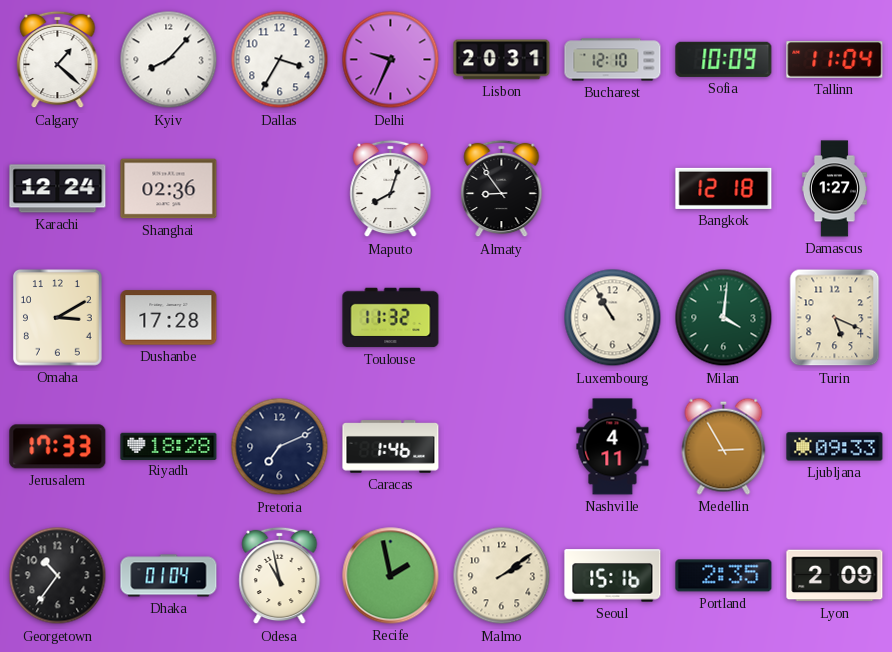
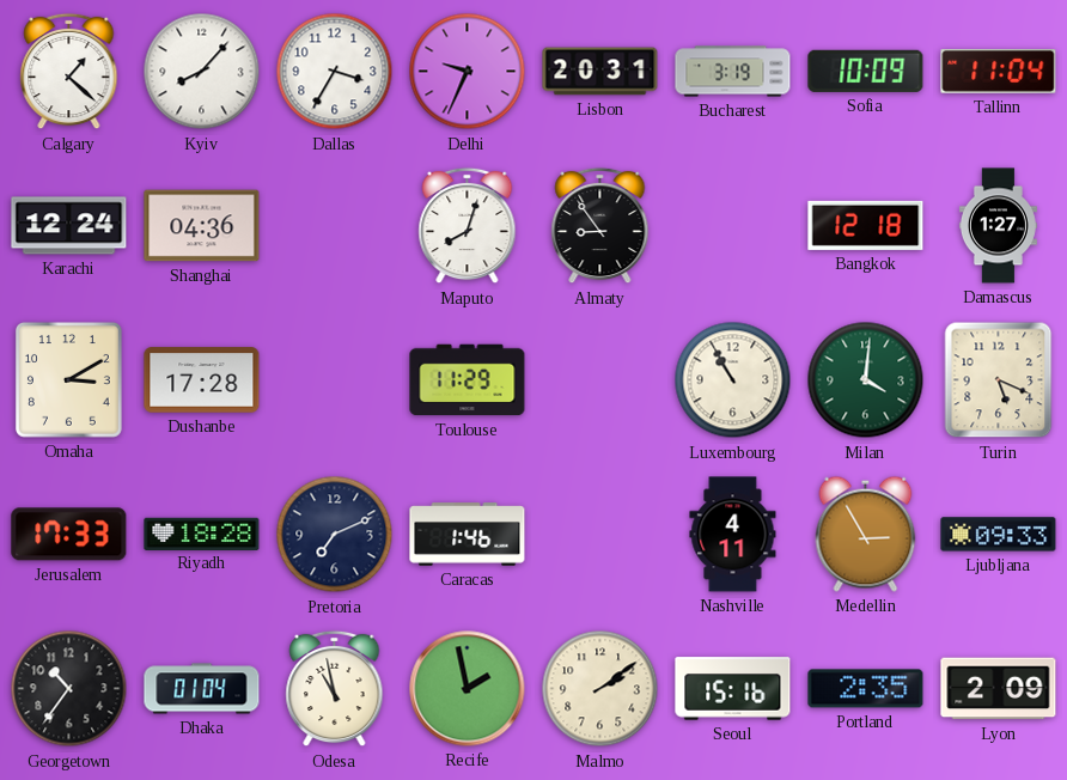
Bucharest: 12:10 -> 3:19
Shanghai: 02:36 -> 04:36
Toulouse: 11:32 -> 11:29
